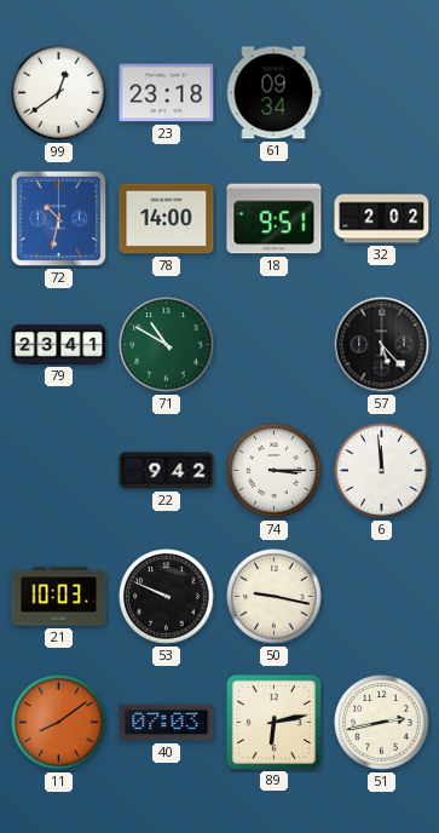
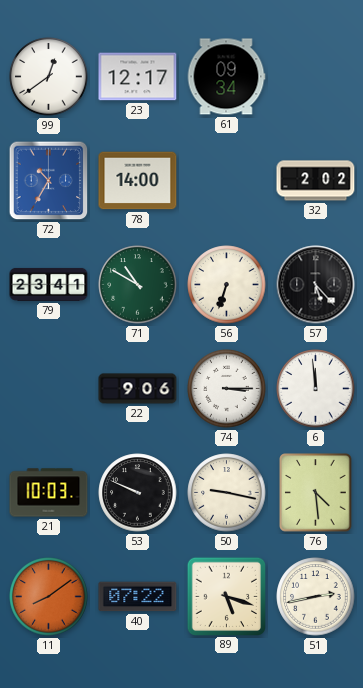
23: 23:18 -> 12:17
72: 10:32 -> 10:35
18: 9:51 -> none
56: none -> 6:33
22: 9:42 -> 9:06
76: none -> 4:29
40: 07:03 -> 07:22
89: 6:13 -> 5:18
